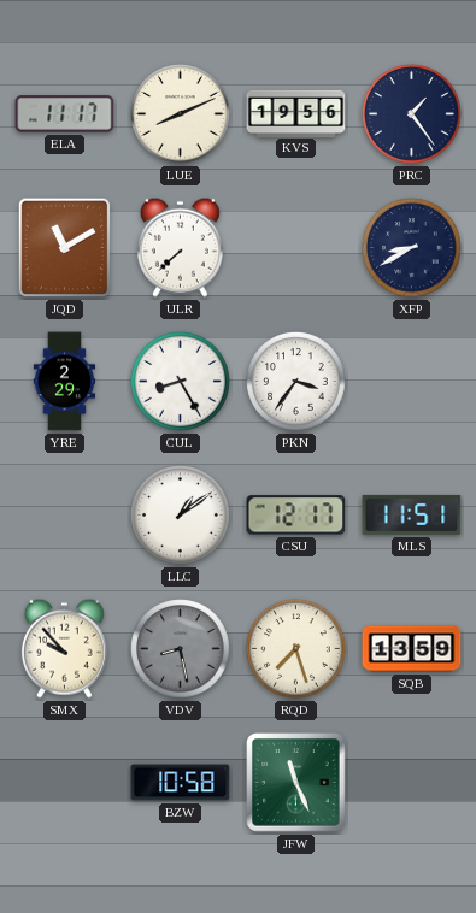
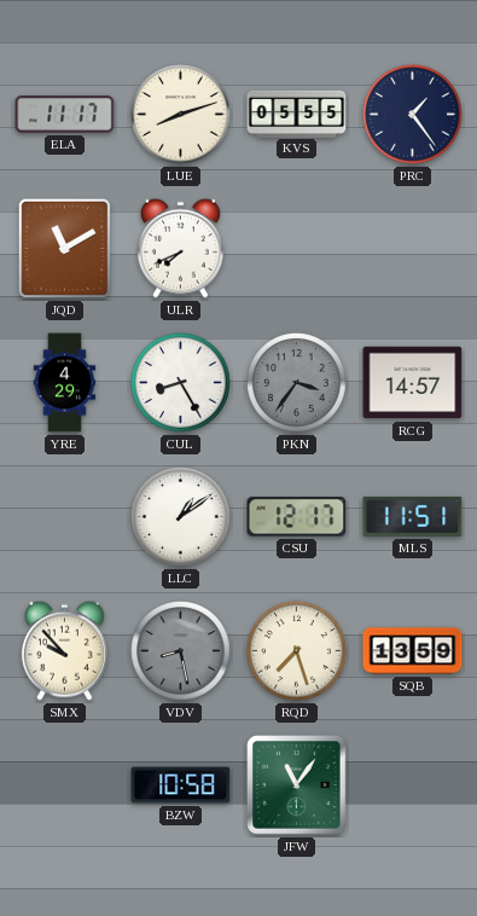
LUE: 8:11 -> 8:12
KVS: 19:56 -> 05:55
ULR: 7:38 -> 7:41
XFP: 8:40 -> none
YRE: 2:29 -> 4:29
PKN dial: white -> grey
RCG: none -> 14:57
JFW: 11:26 -> 11:06
